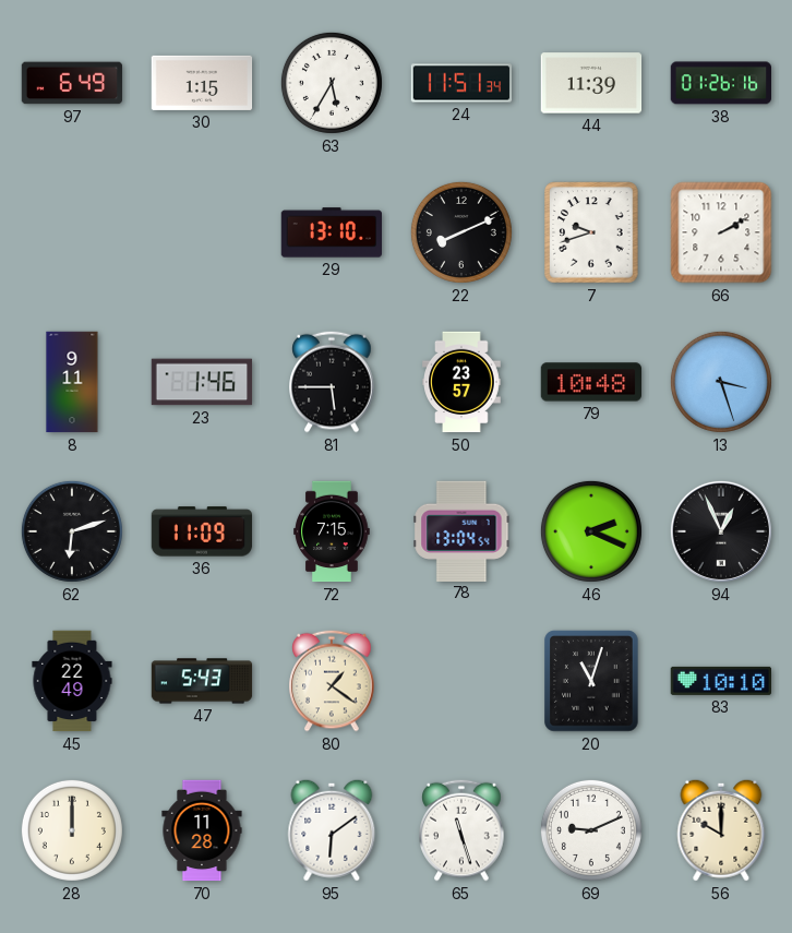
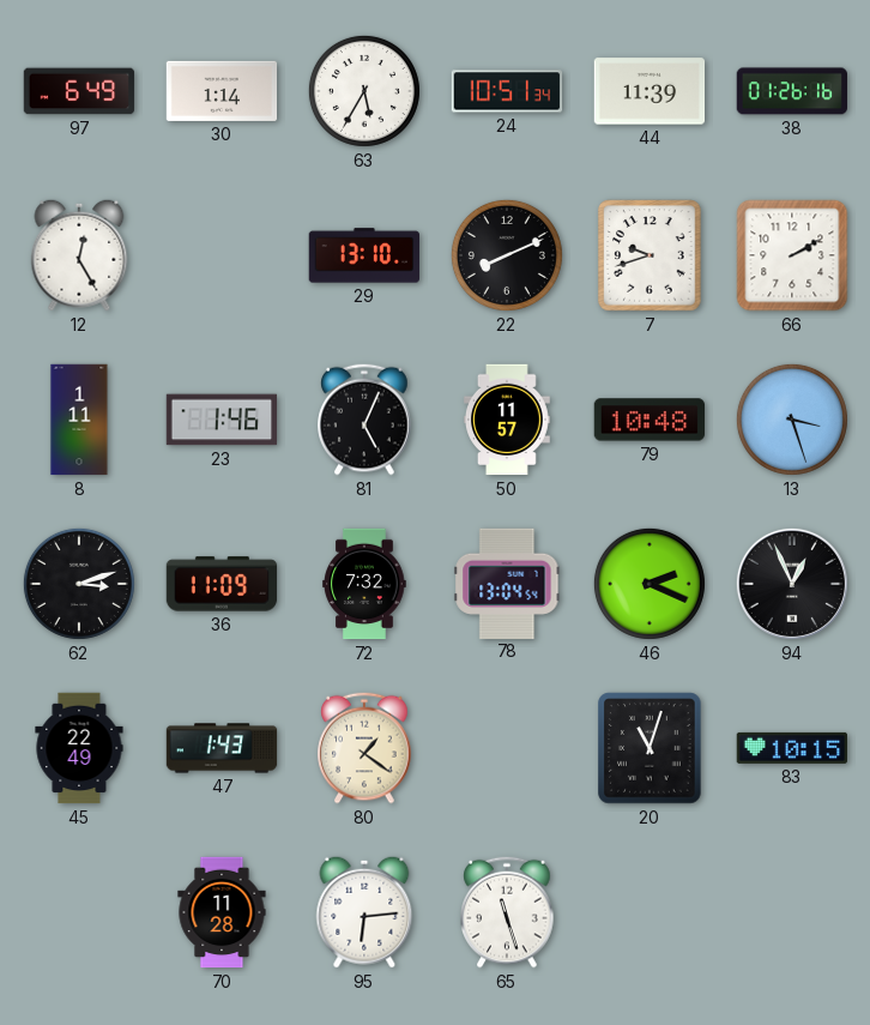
30: 1:15 -> 1:14
24: 11:51 -> 10:51
12: none -> 12:25
8: 9:11 -> 1:11
81: 5:45 -> 5:04
50: 23:57 -> 11:57
62: 6:12 -> 3:12
72: 7:15 -> 7:32
47: 5:43 -> 1:43
83: 10:10 -> 10:15
28: 12:00 -> none
95: 6:09 -> 6:14
69: 9:11 -> none
56: 10:00 -> none
